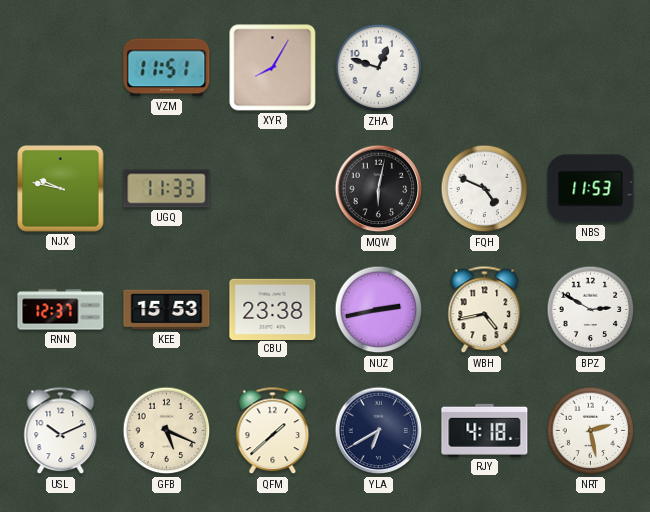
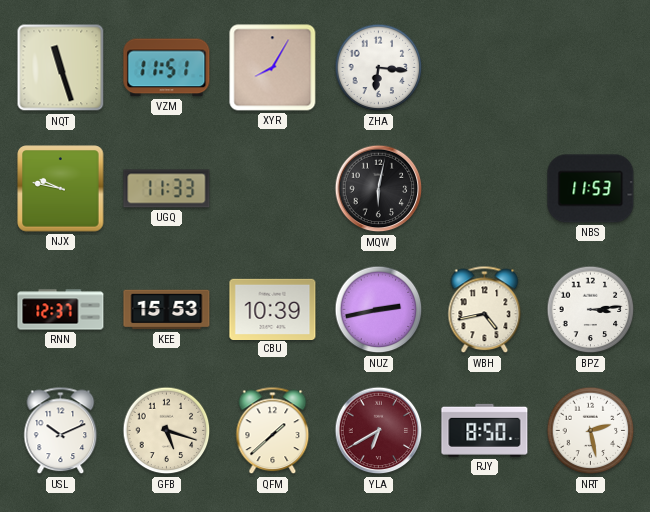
NQT: none -> 11:27
ZHA: 12:48 -> 6:16
FQH: 4:49 -> none
CBU: 23:38 -> 10:39
BPZ: 2:50 -> 3:14
GFB: 5:19 -> 5:18
YLA dial: navy -> burgundy
RJY: 4:18 -> 8:50
